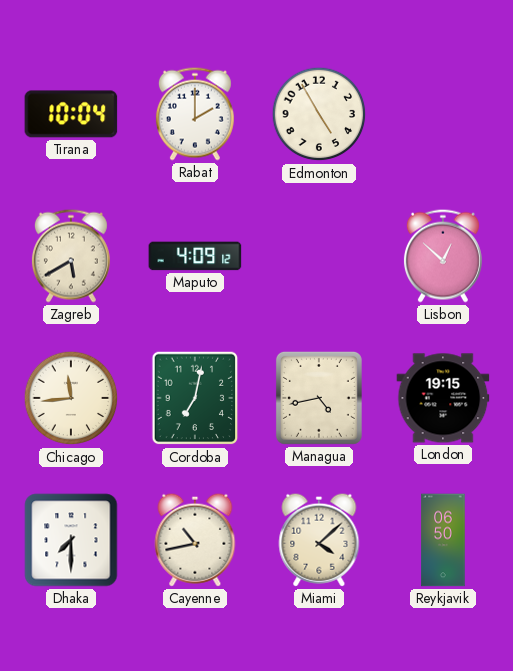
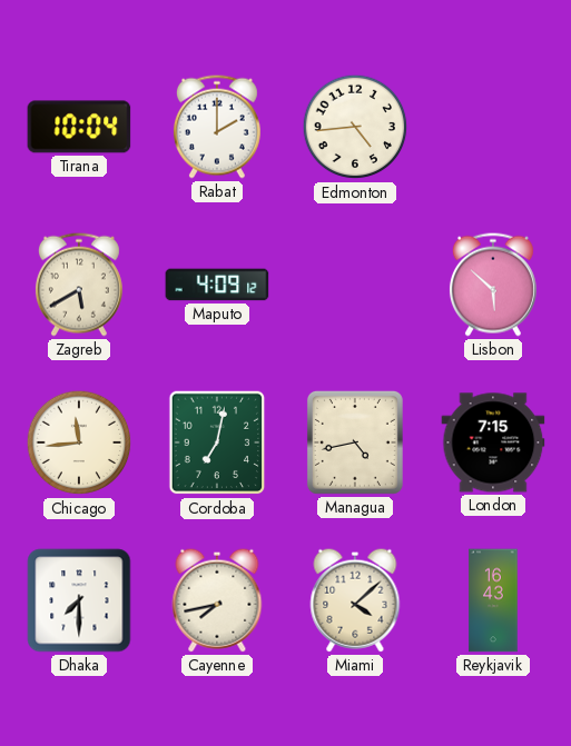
Edmonton: 4:55 -> 4:44
Lisbon: 12:52 -> 5:52
London: 19:15 -> 7:15
Cayenne: 10:43 -> 7:43
Reykjavik: 06:50 -> 16:43
